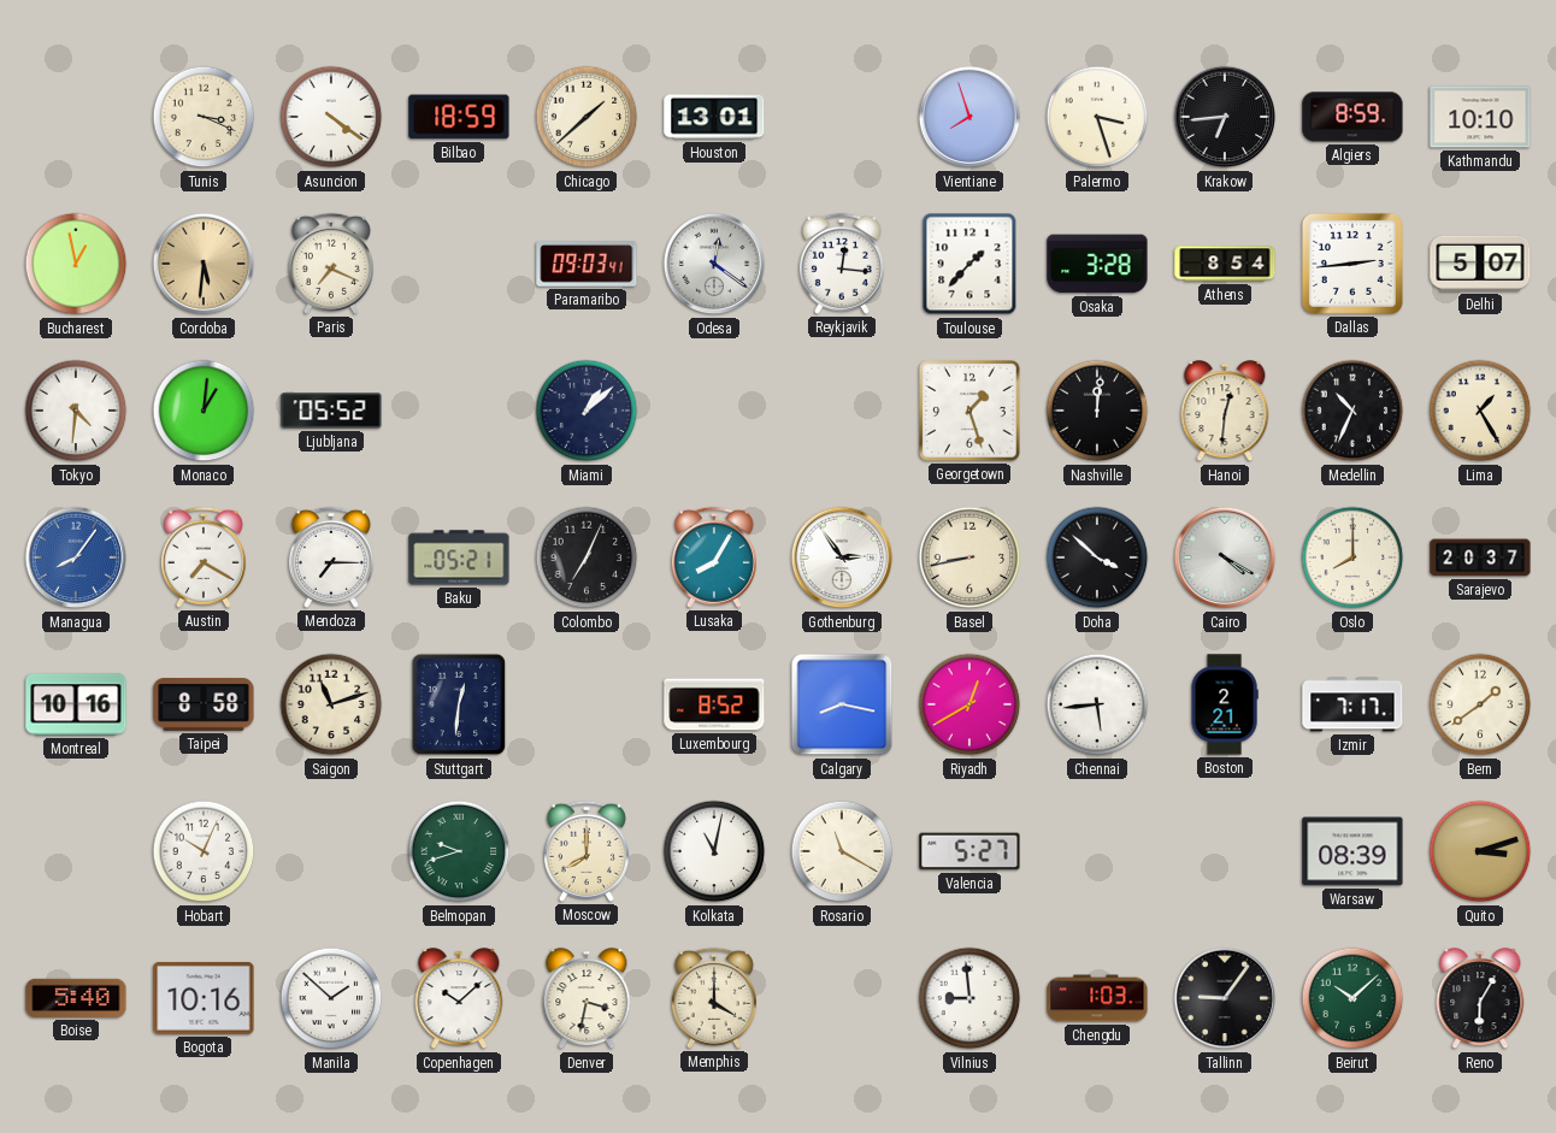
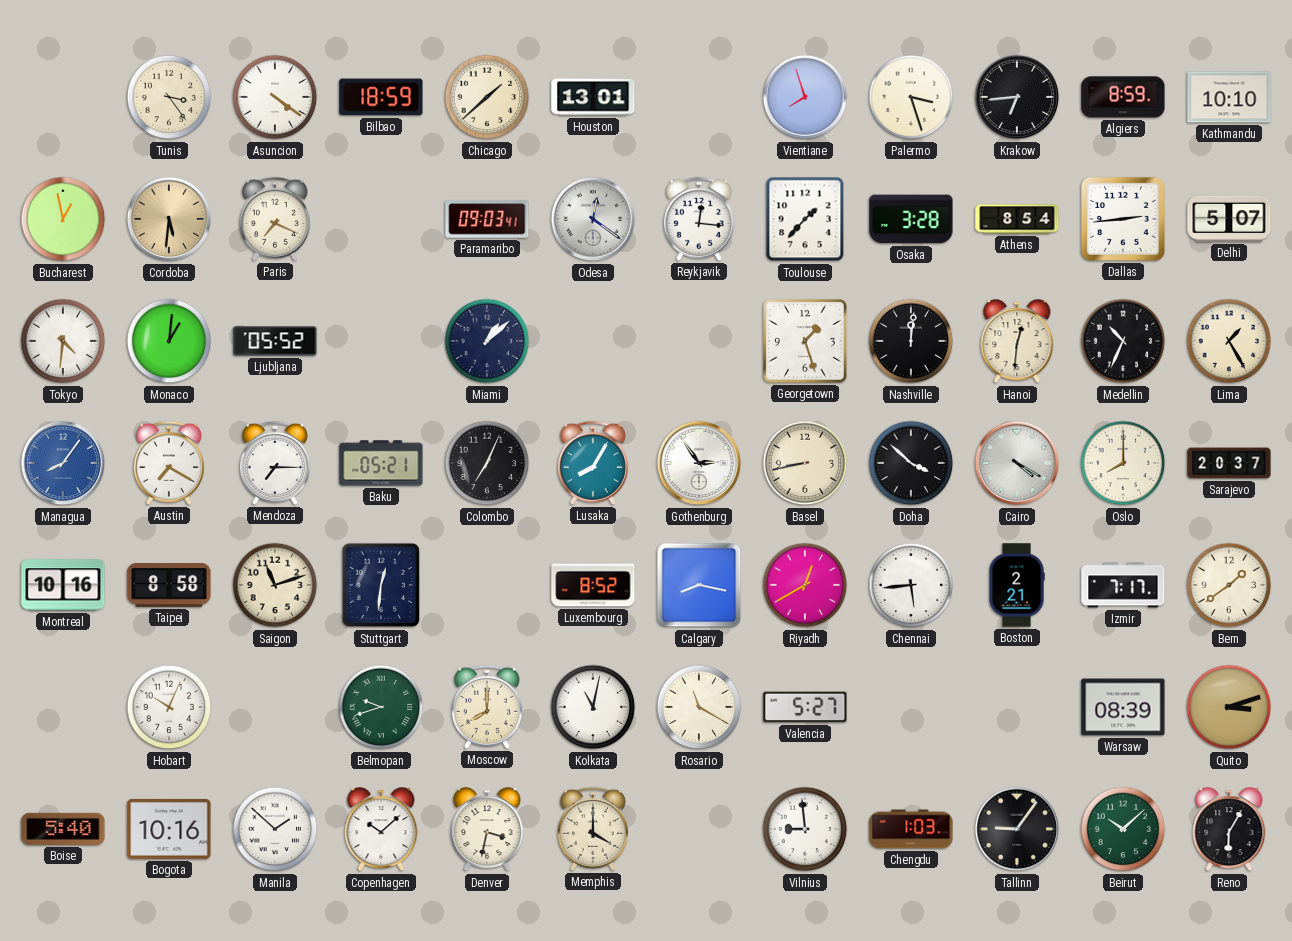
Tunis: 3:19 -> 3:24
